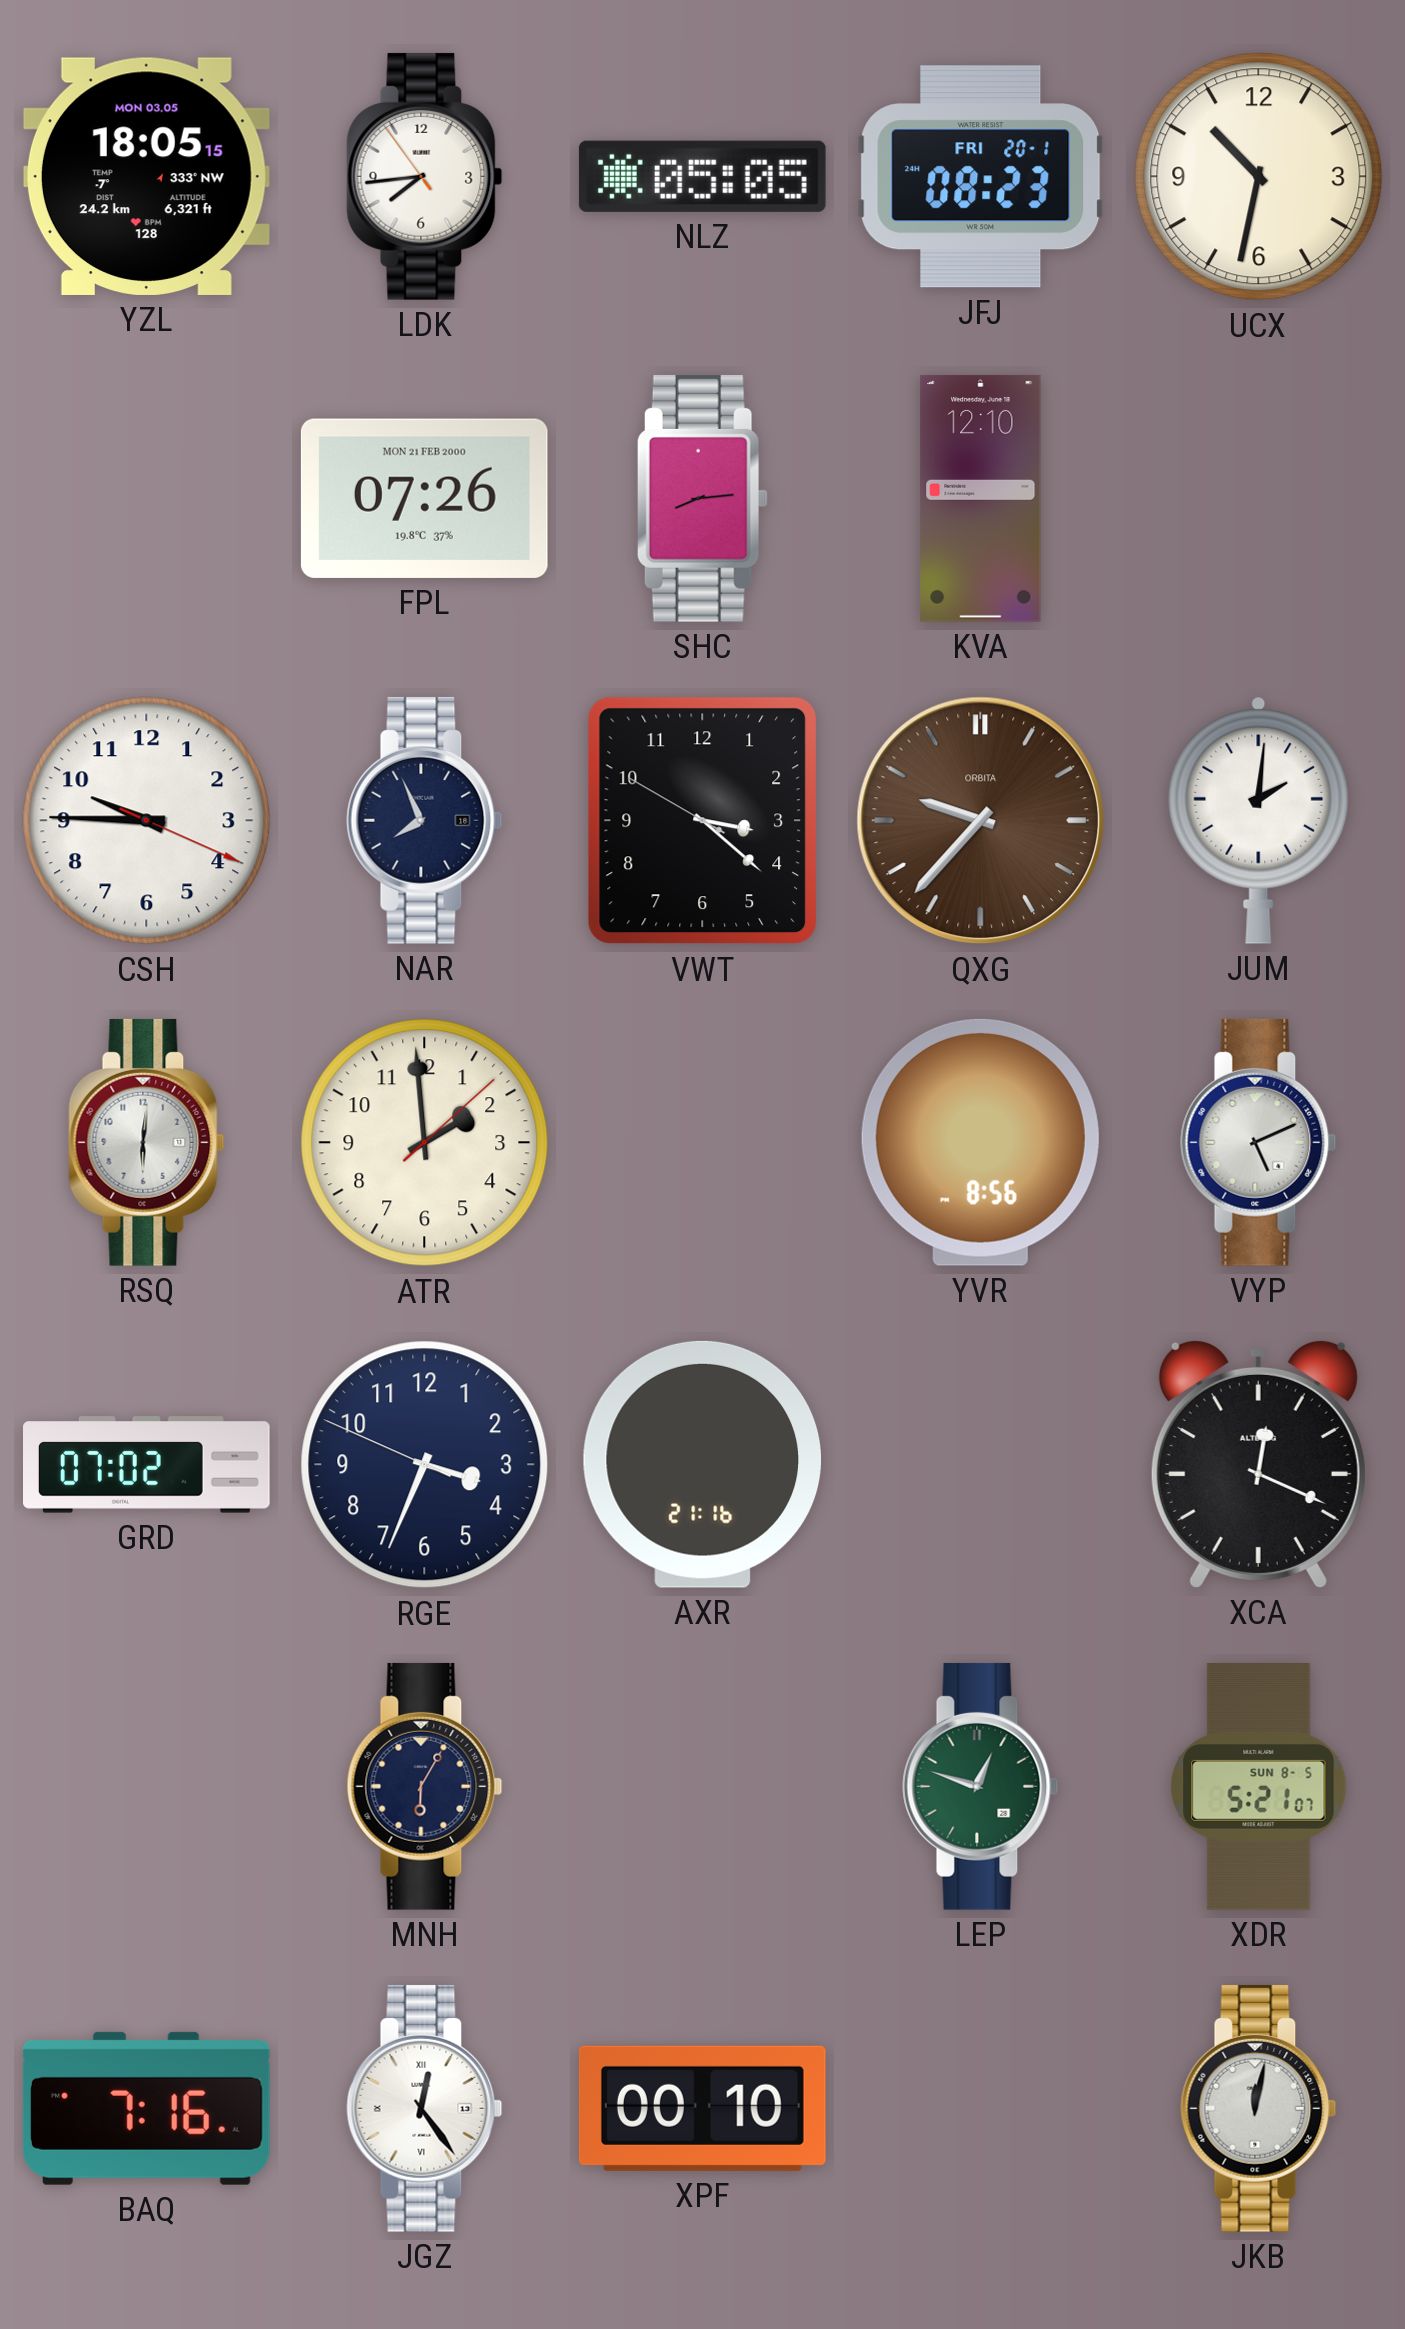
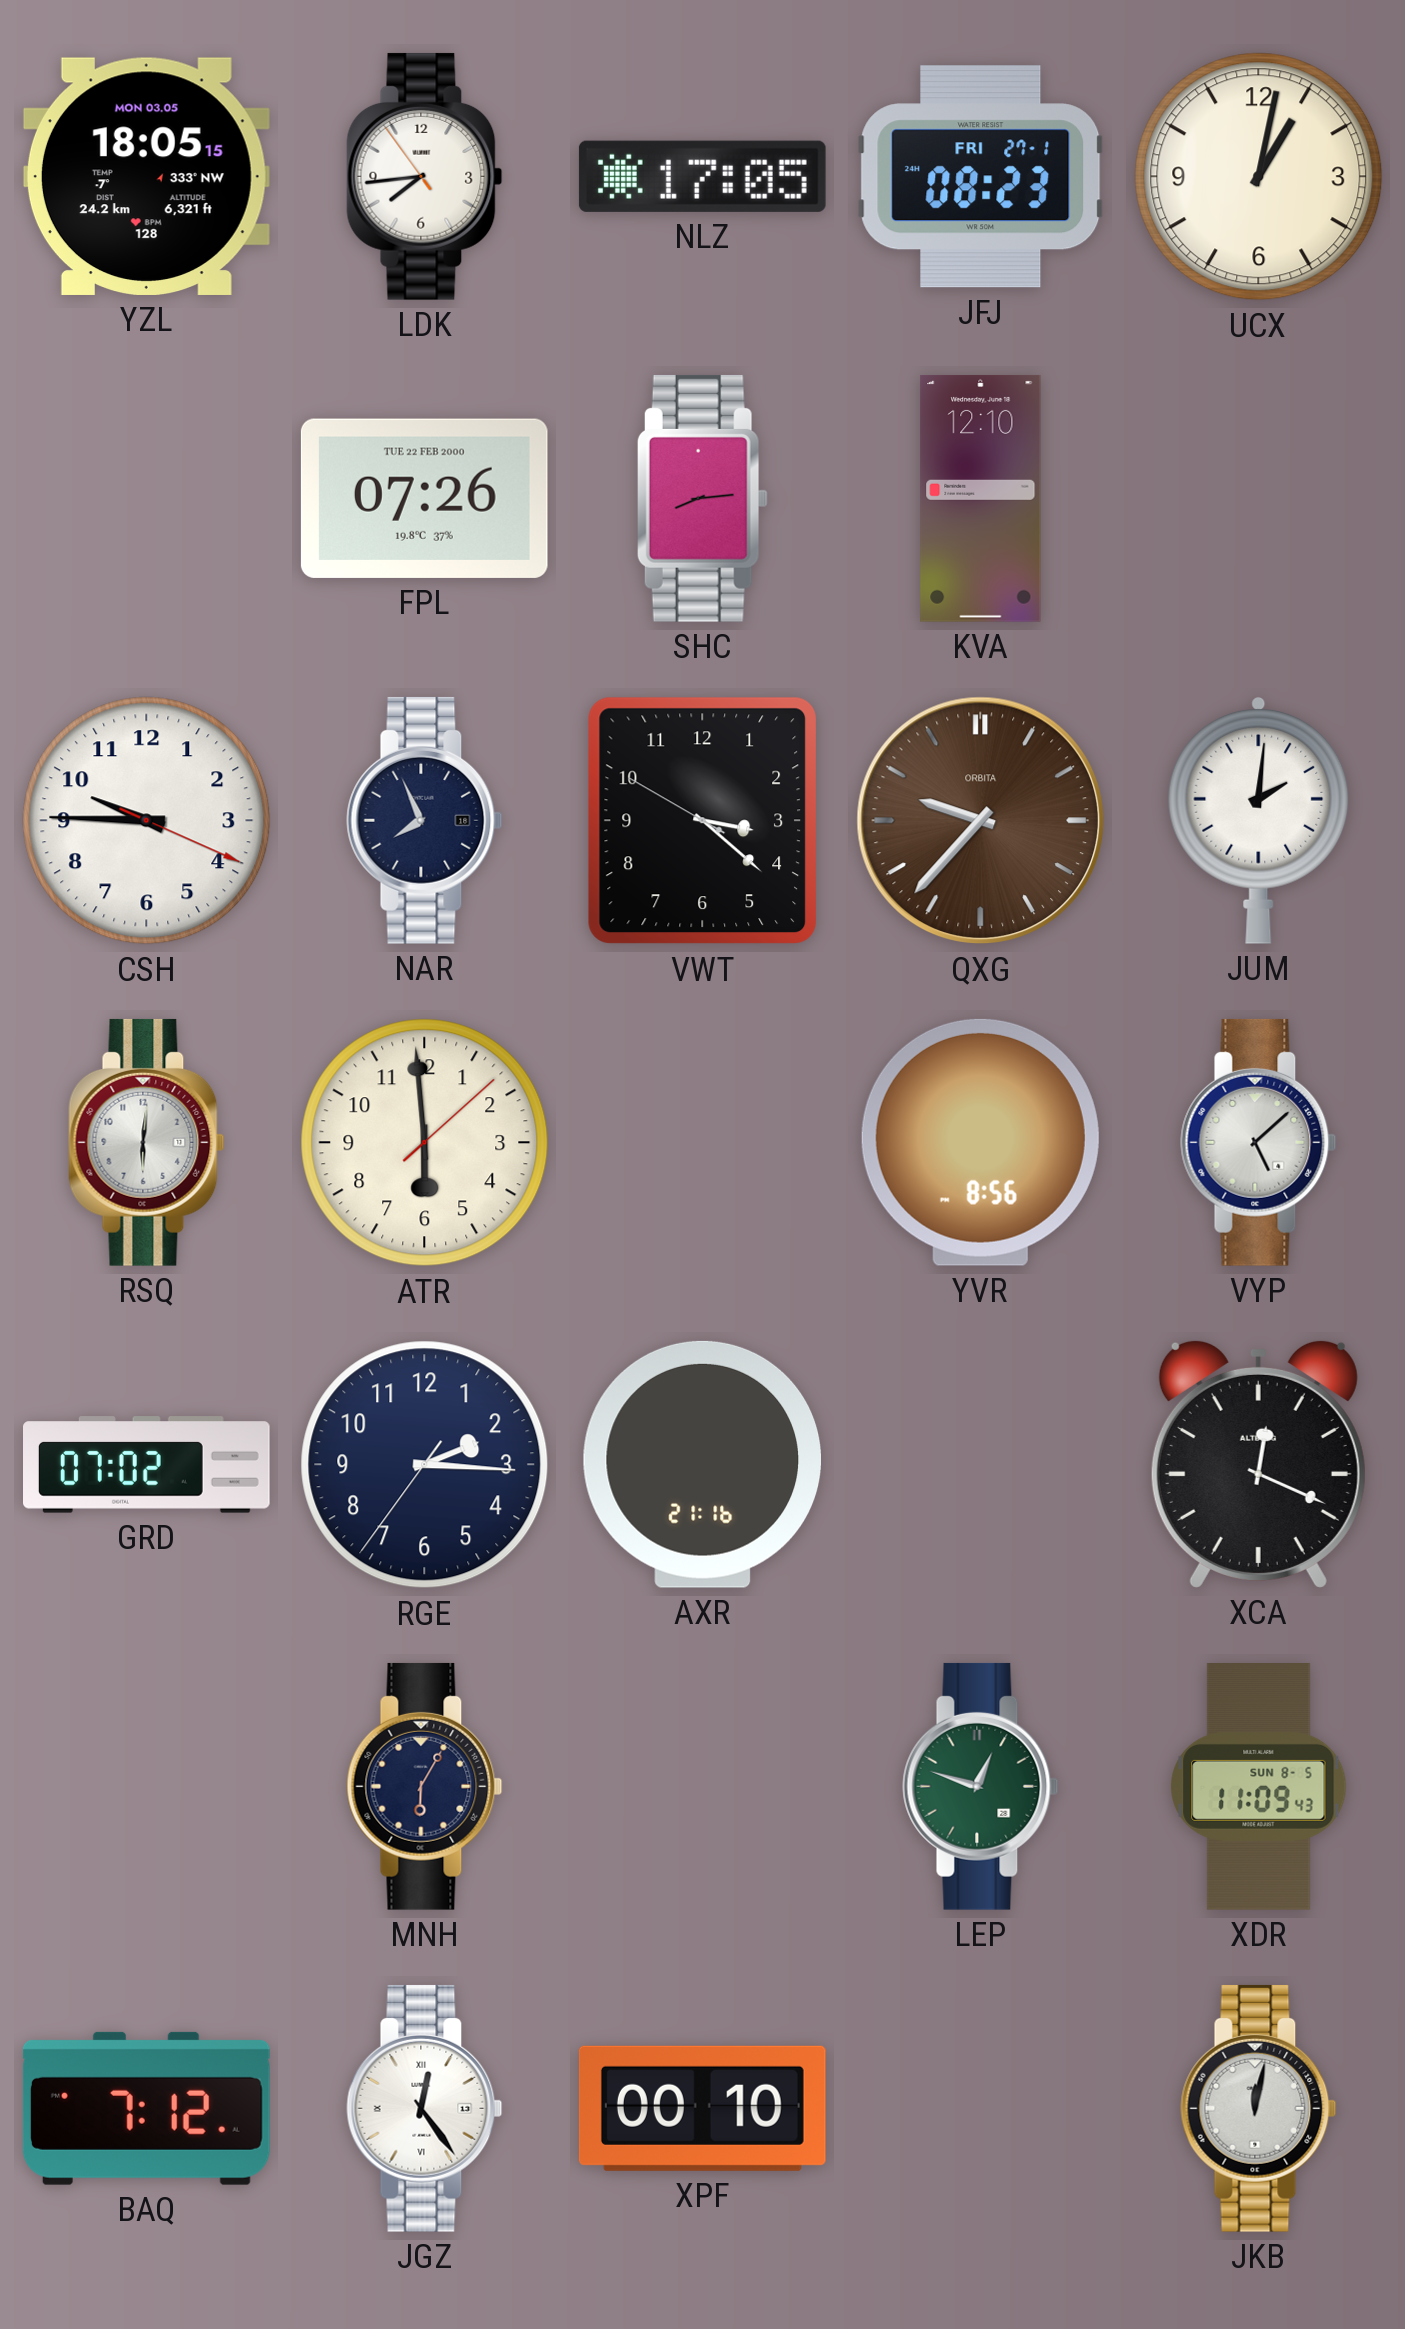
NLZ: 05:05 -> 17:05
JFJ date: FRI 20-1 -> FRI 27-1
UCX: 10:32 -> 1:02
FPL date: MON 21 FEB 2000 -> TUE 22 FEB 2000
ATR: 1:59 -> 5:59
VYP: 5:11 -> 5:08
RGE: 3:33 -> 2:15
XDR: 5:21 -> 11:09
BAQ: 7:16 -> 7:12
